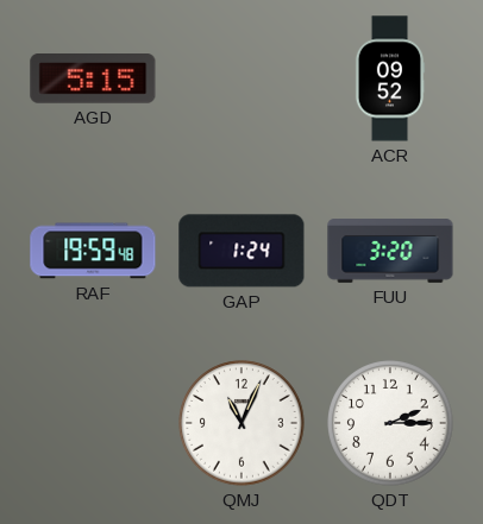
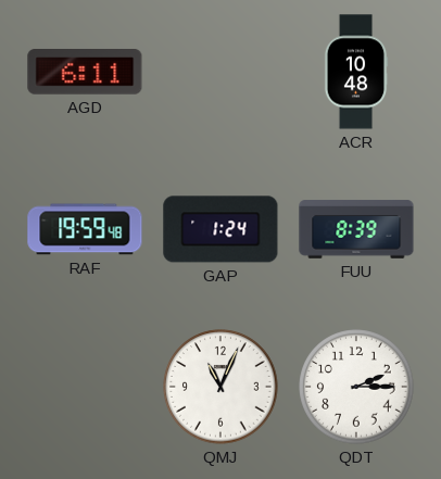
AGD: 5:15 -> 6:11
ACR: 09:52 -> 10:48
FUU: 3:20 -> 8:39
